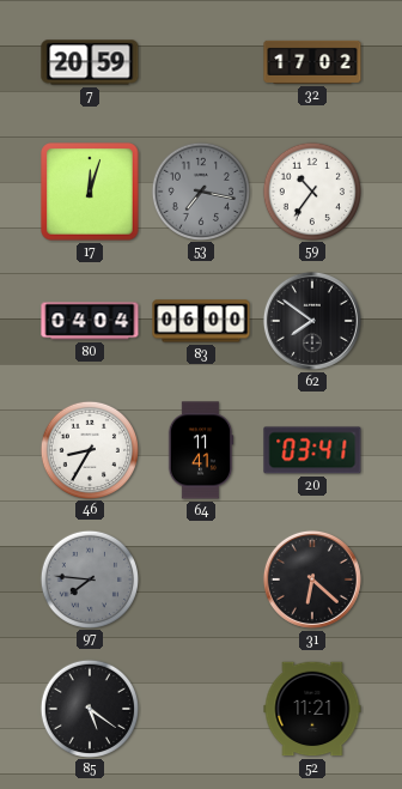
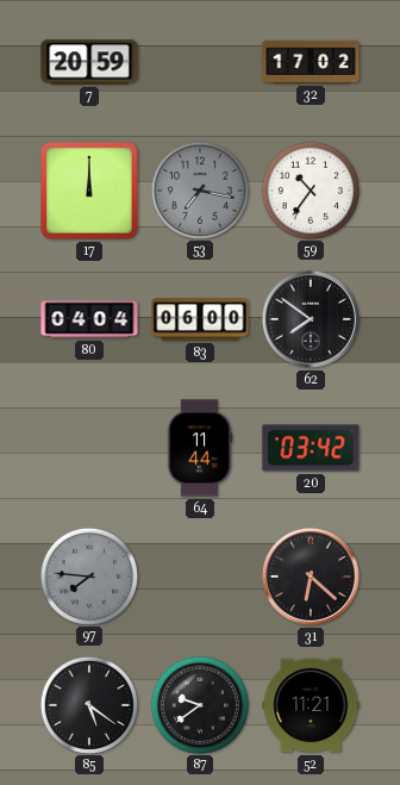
17: 12:03 -> 12:00
46: 8:35 -> none
64: 11:41 -> 11:44
20: 03:41 -> 03:42
87: none -> 9:39
